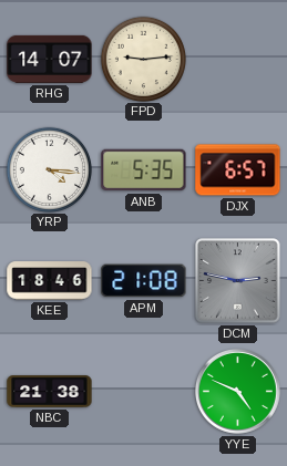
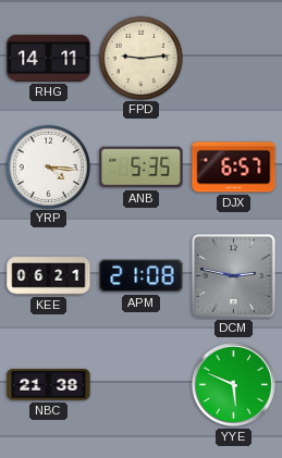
RHG: 14:07 -> 14:11
KEE: 18:46 -> 06:21
YYE: 4:49 -> 5:49
